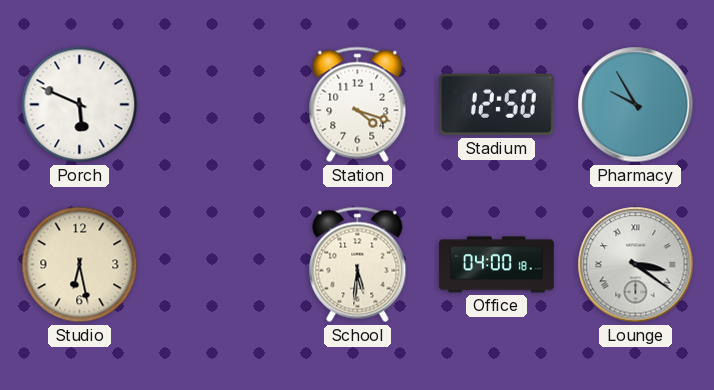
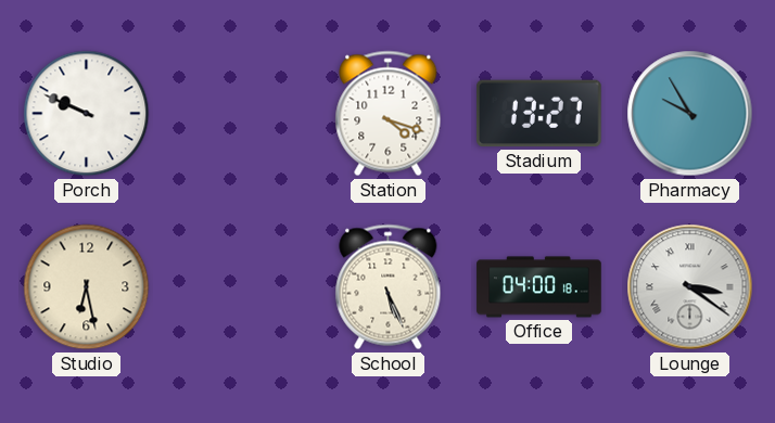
Porch: 5:49 -> 9:49
Stadium: 12:50 -> 13:27
School: 5:31 -> 5:26
